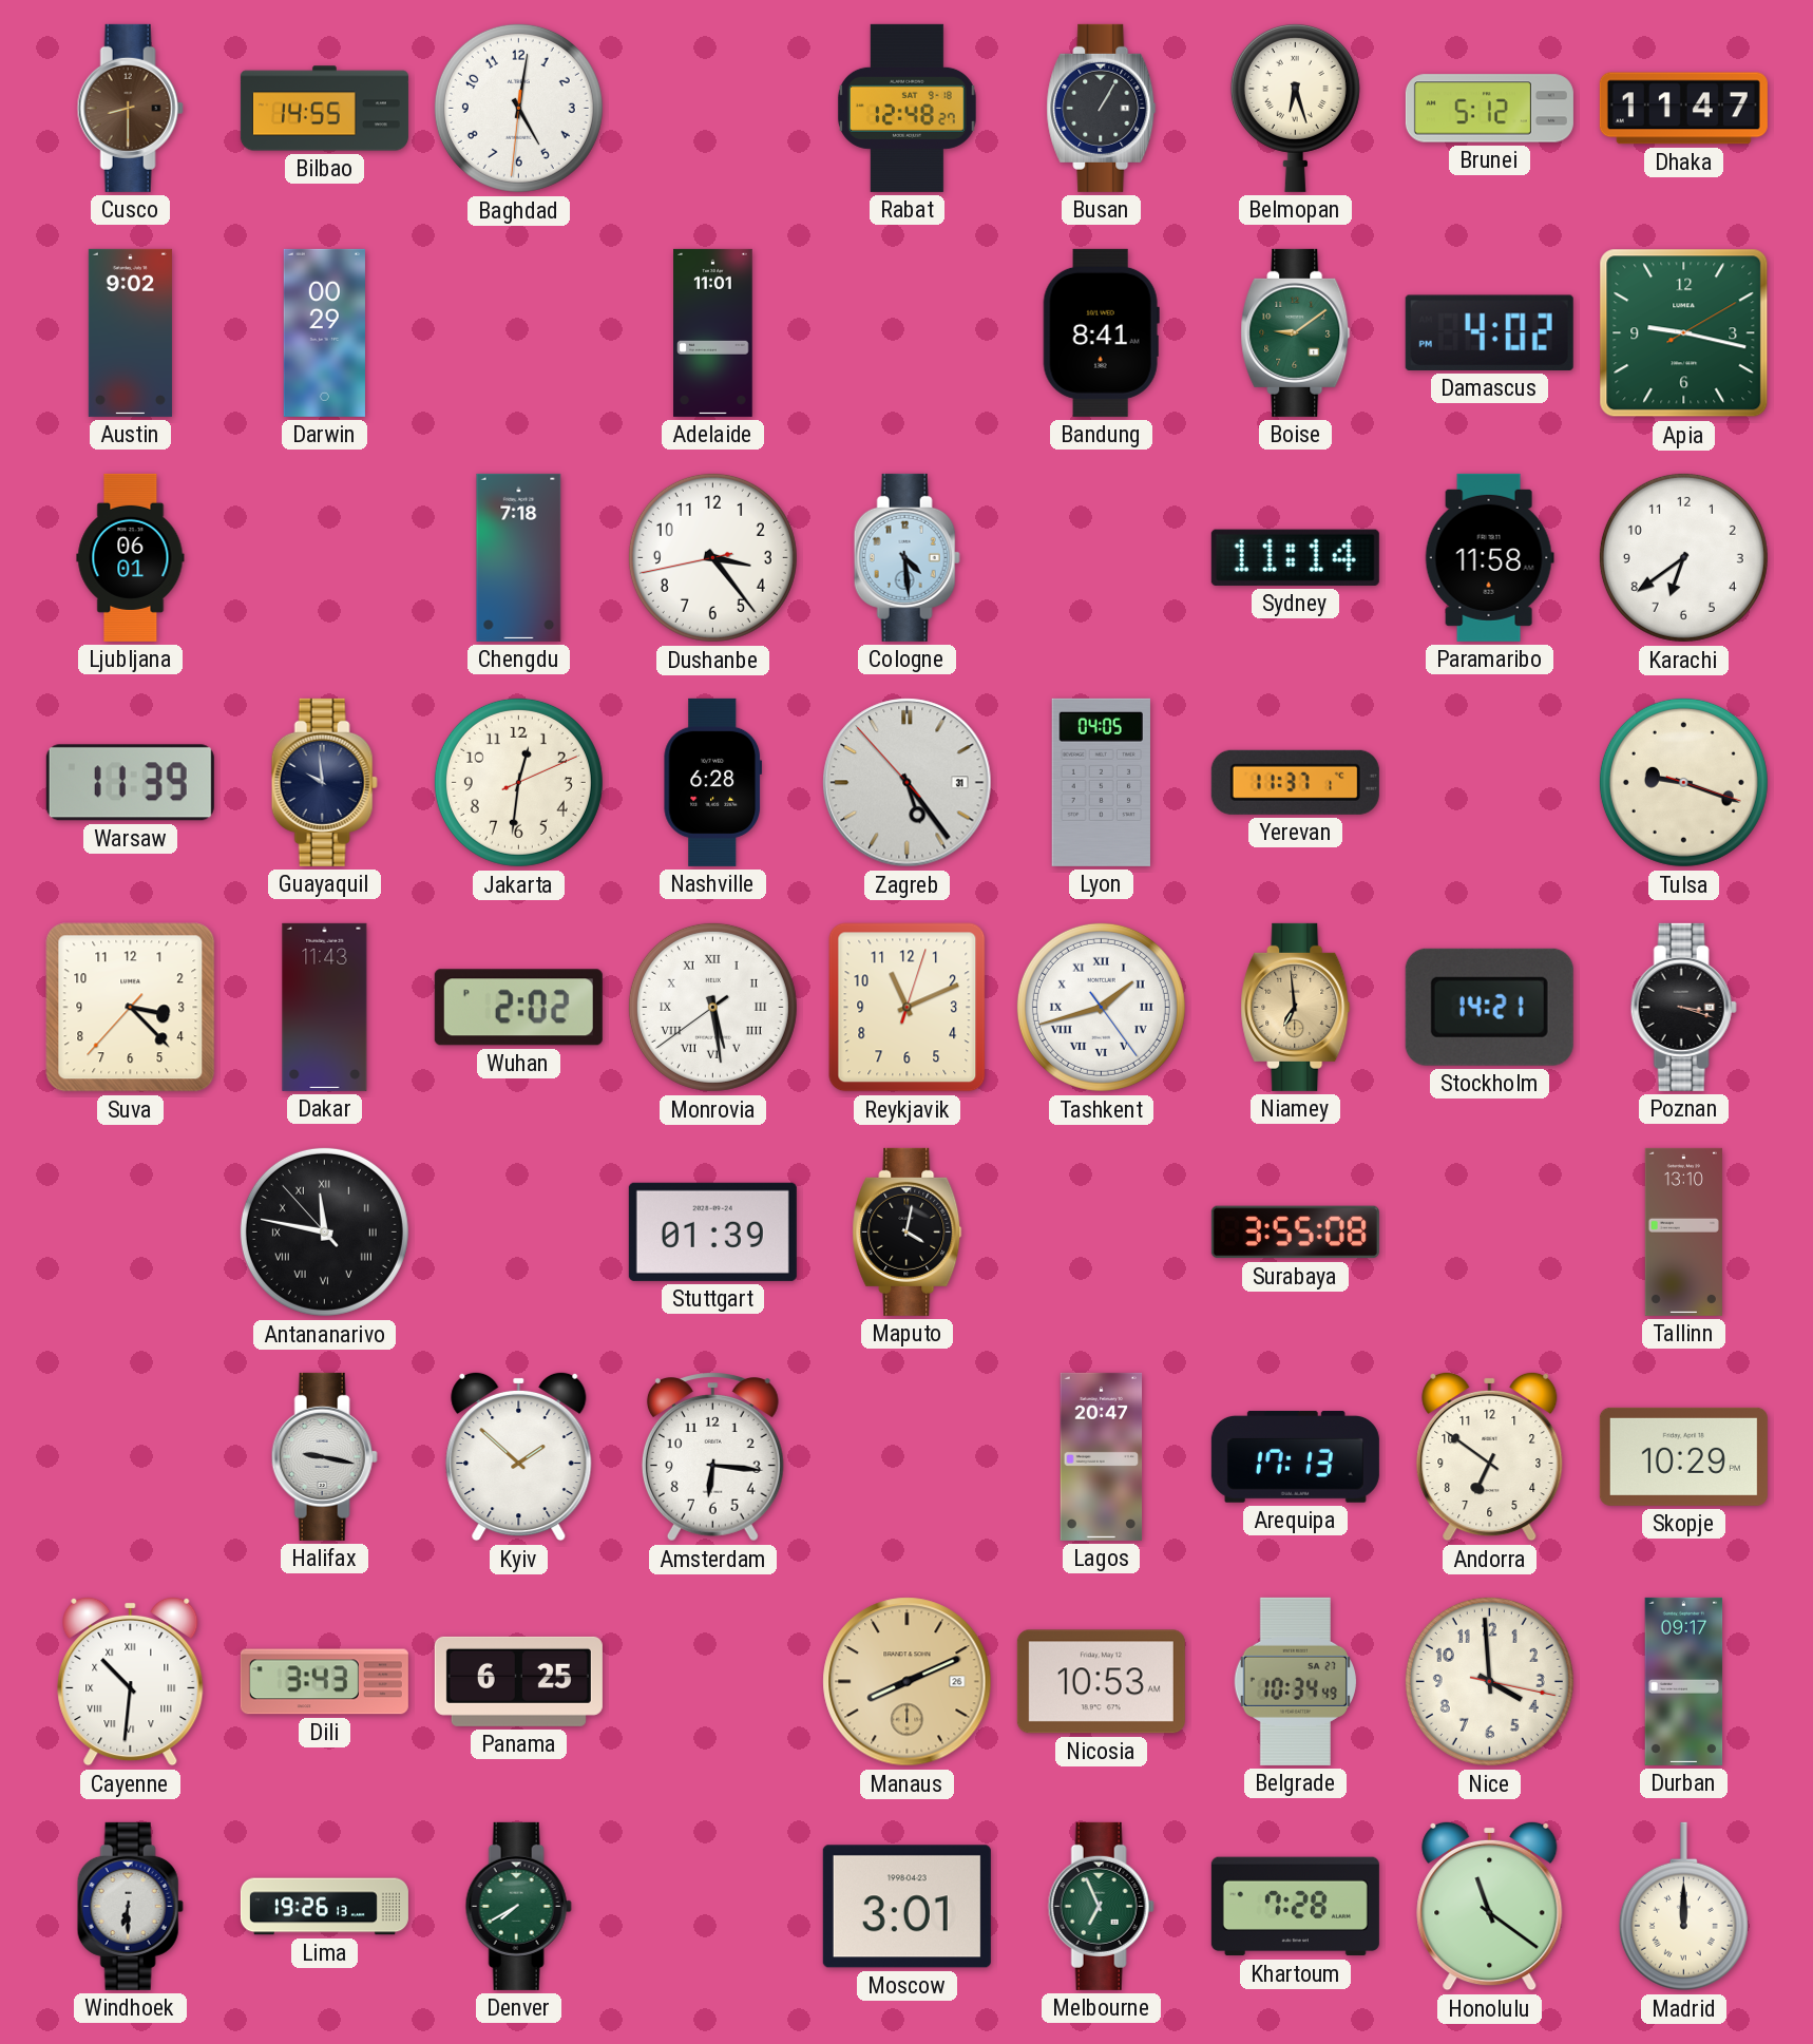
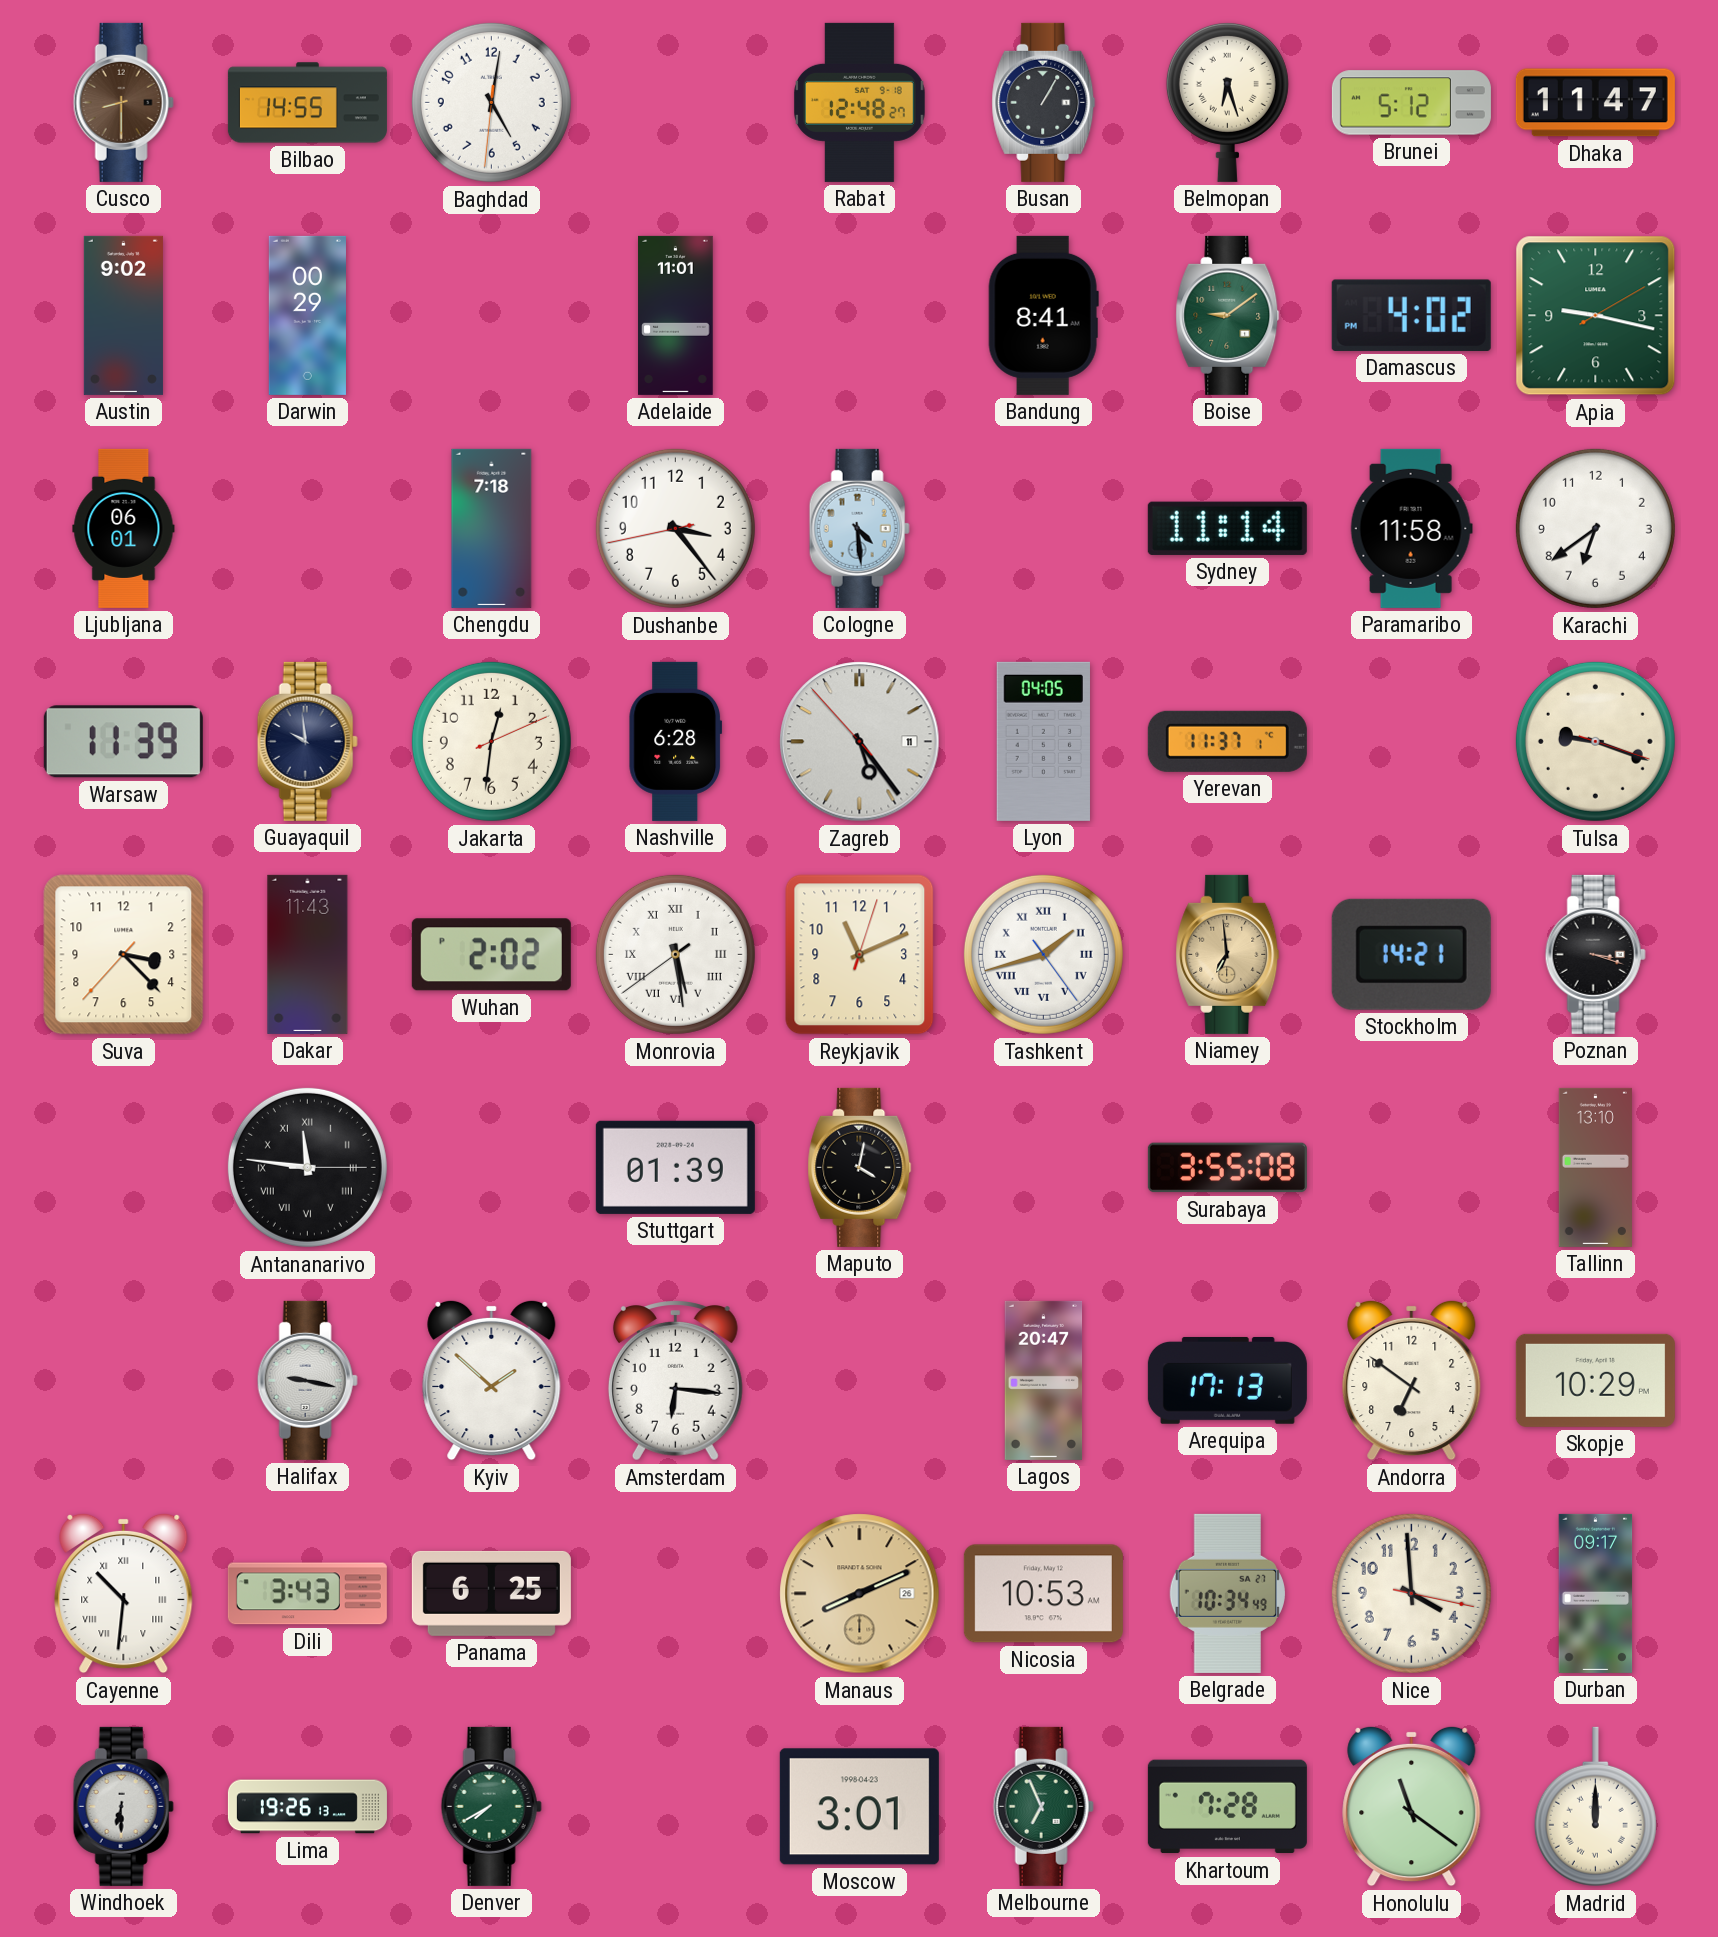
Zagreb date: 31 -> 11
Antananarivo: 11:46:53 -> 11:46:15
